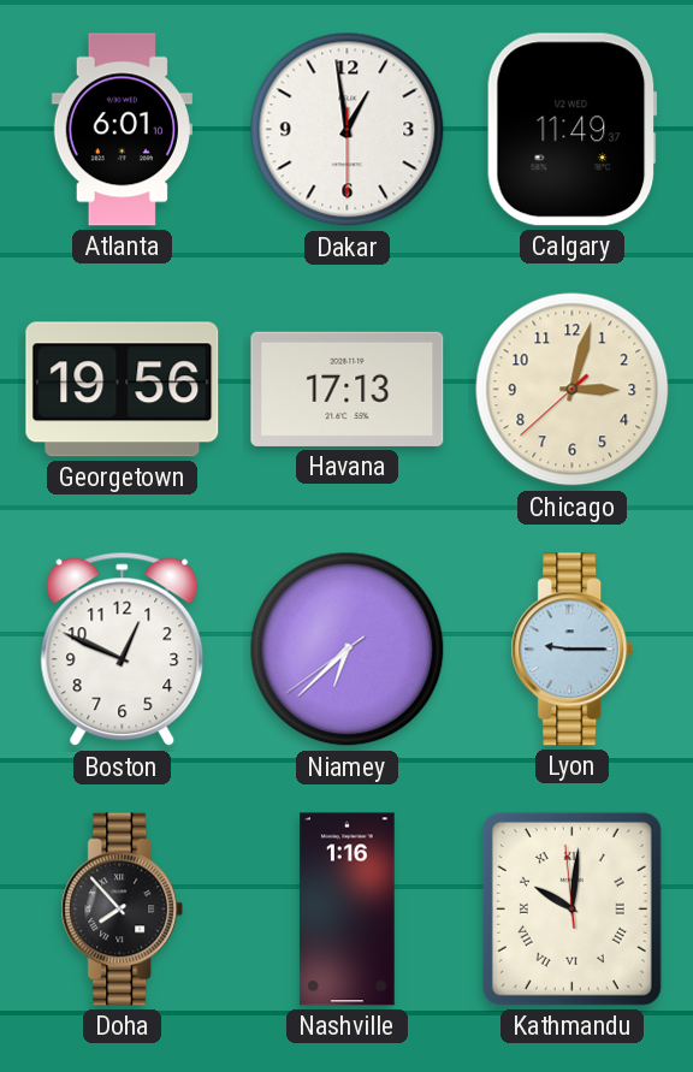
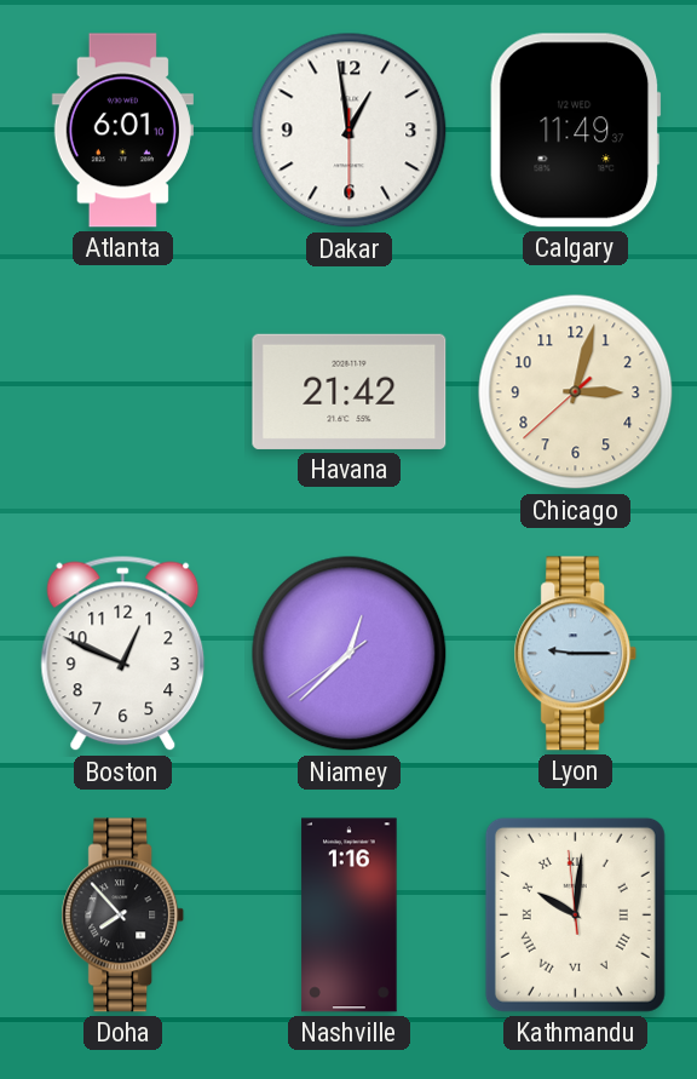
Georgetown: 19:56 -> none
Havana: 17:13 -> 21:42
Niamey: 6:37 -> 12:37
